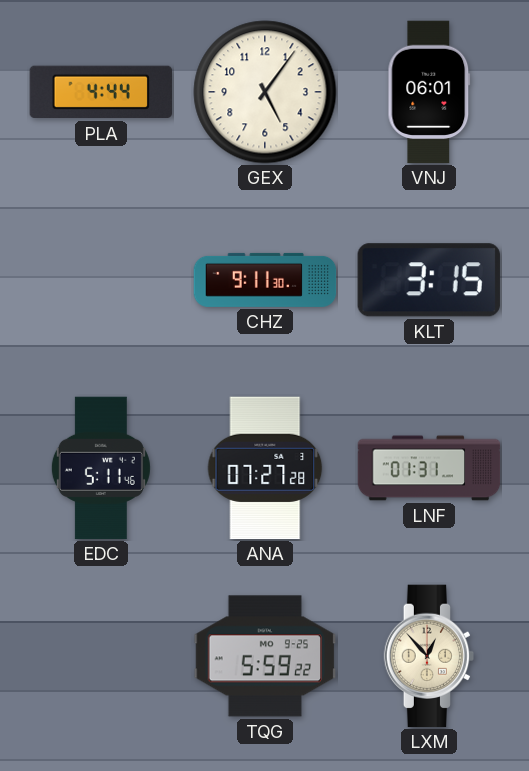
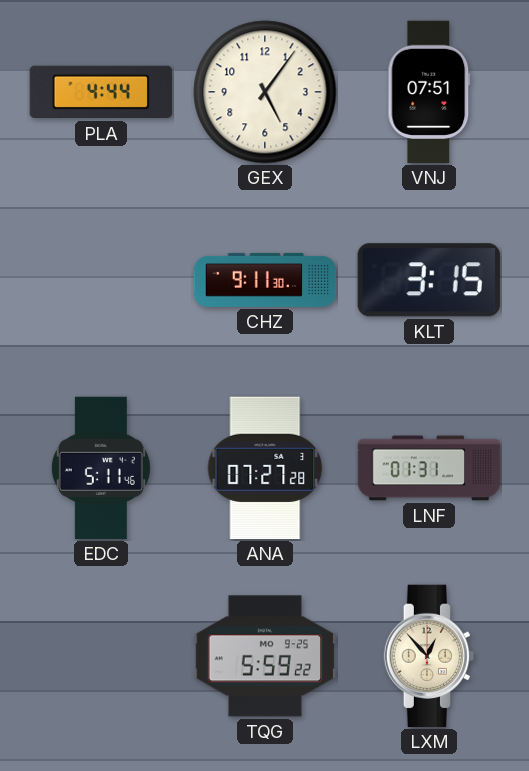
VNJ: 06:01 -> 07:51
